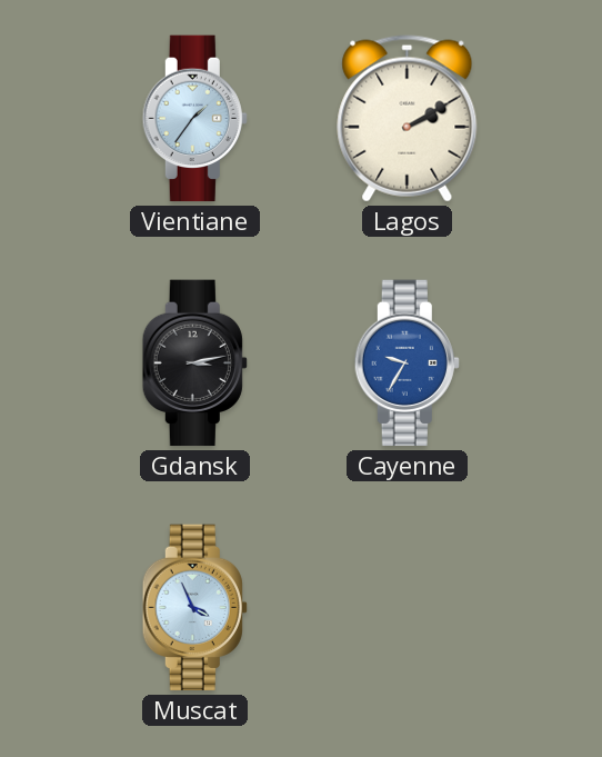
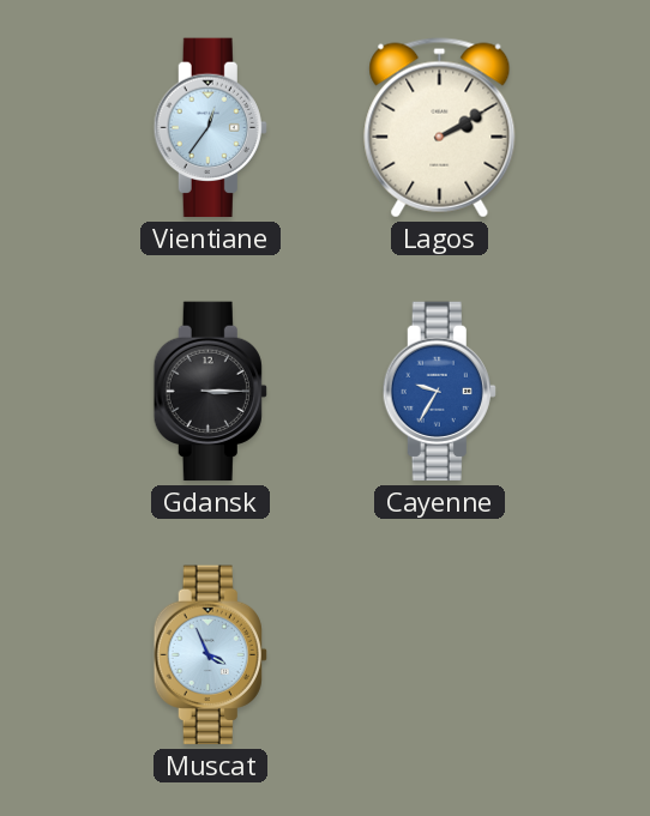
Vientiane: 1:36 -> 12:36
Gdansk: 3:13 -> 3:15
